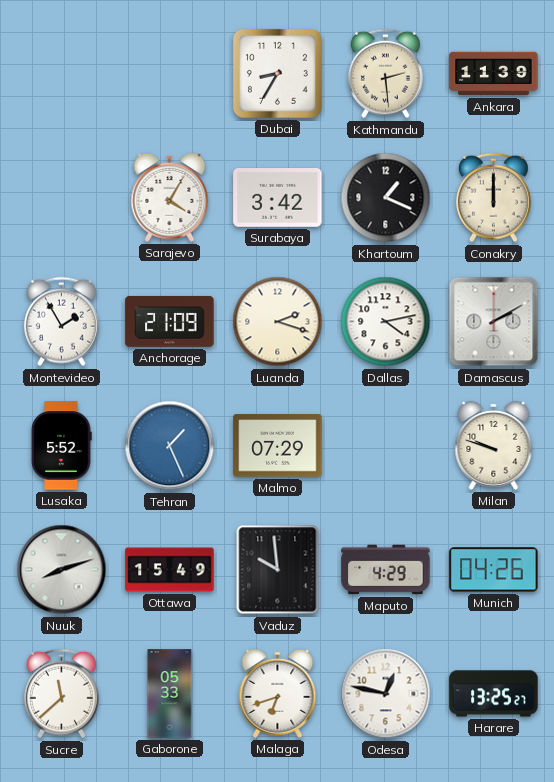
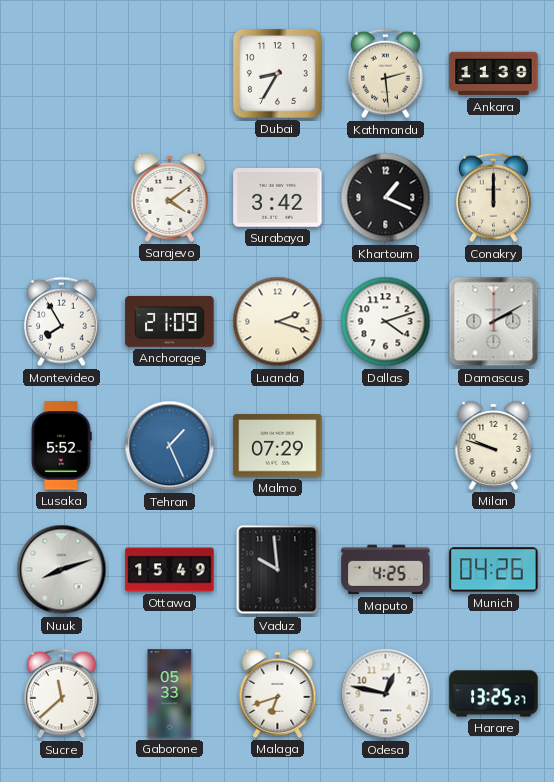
Sarajevo: 4:05 -> 4:09
Montevideo: 1:55 -> 7:55
Dallas: 4:13 -> 4:12
Maputo: 4:29 -> 4:25
